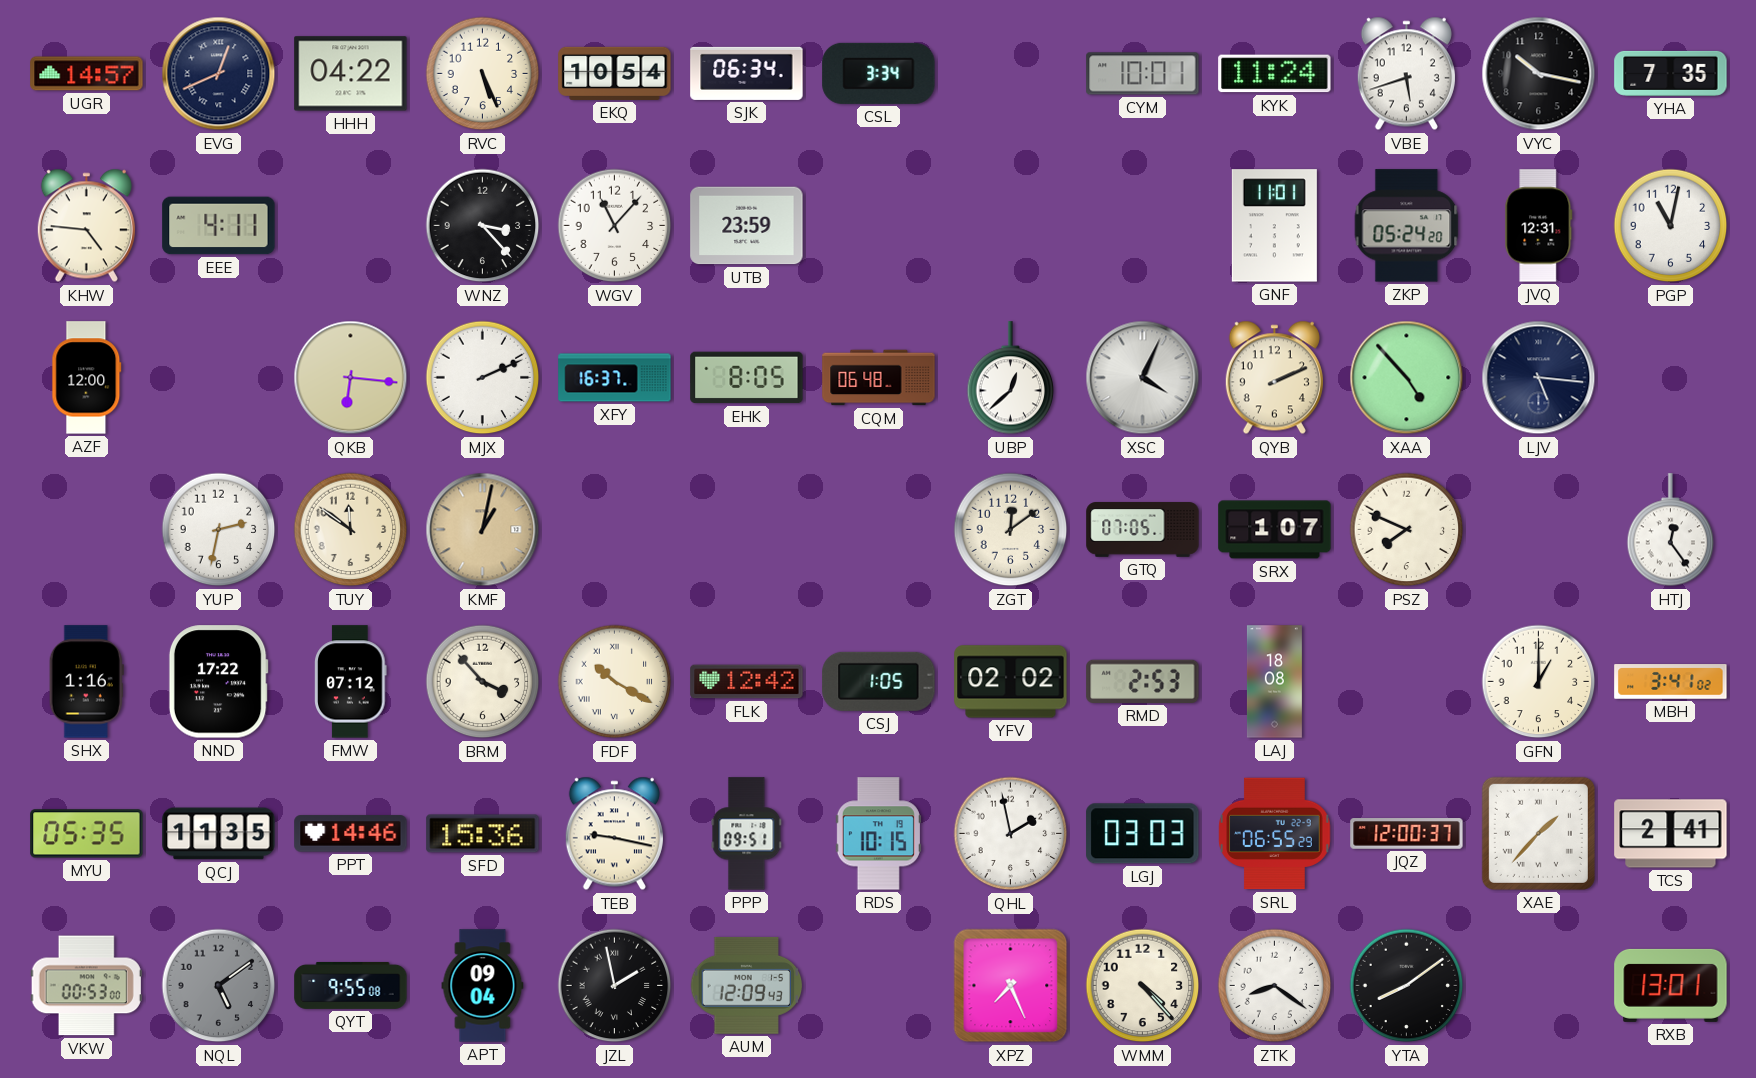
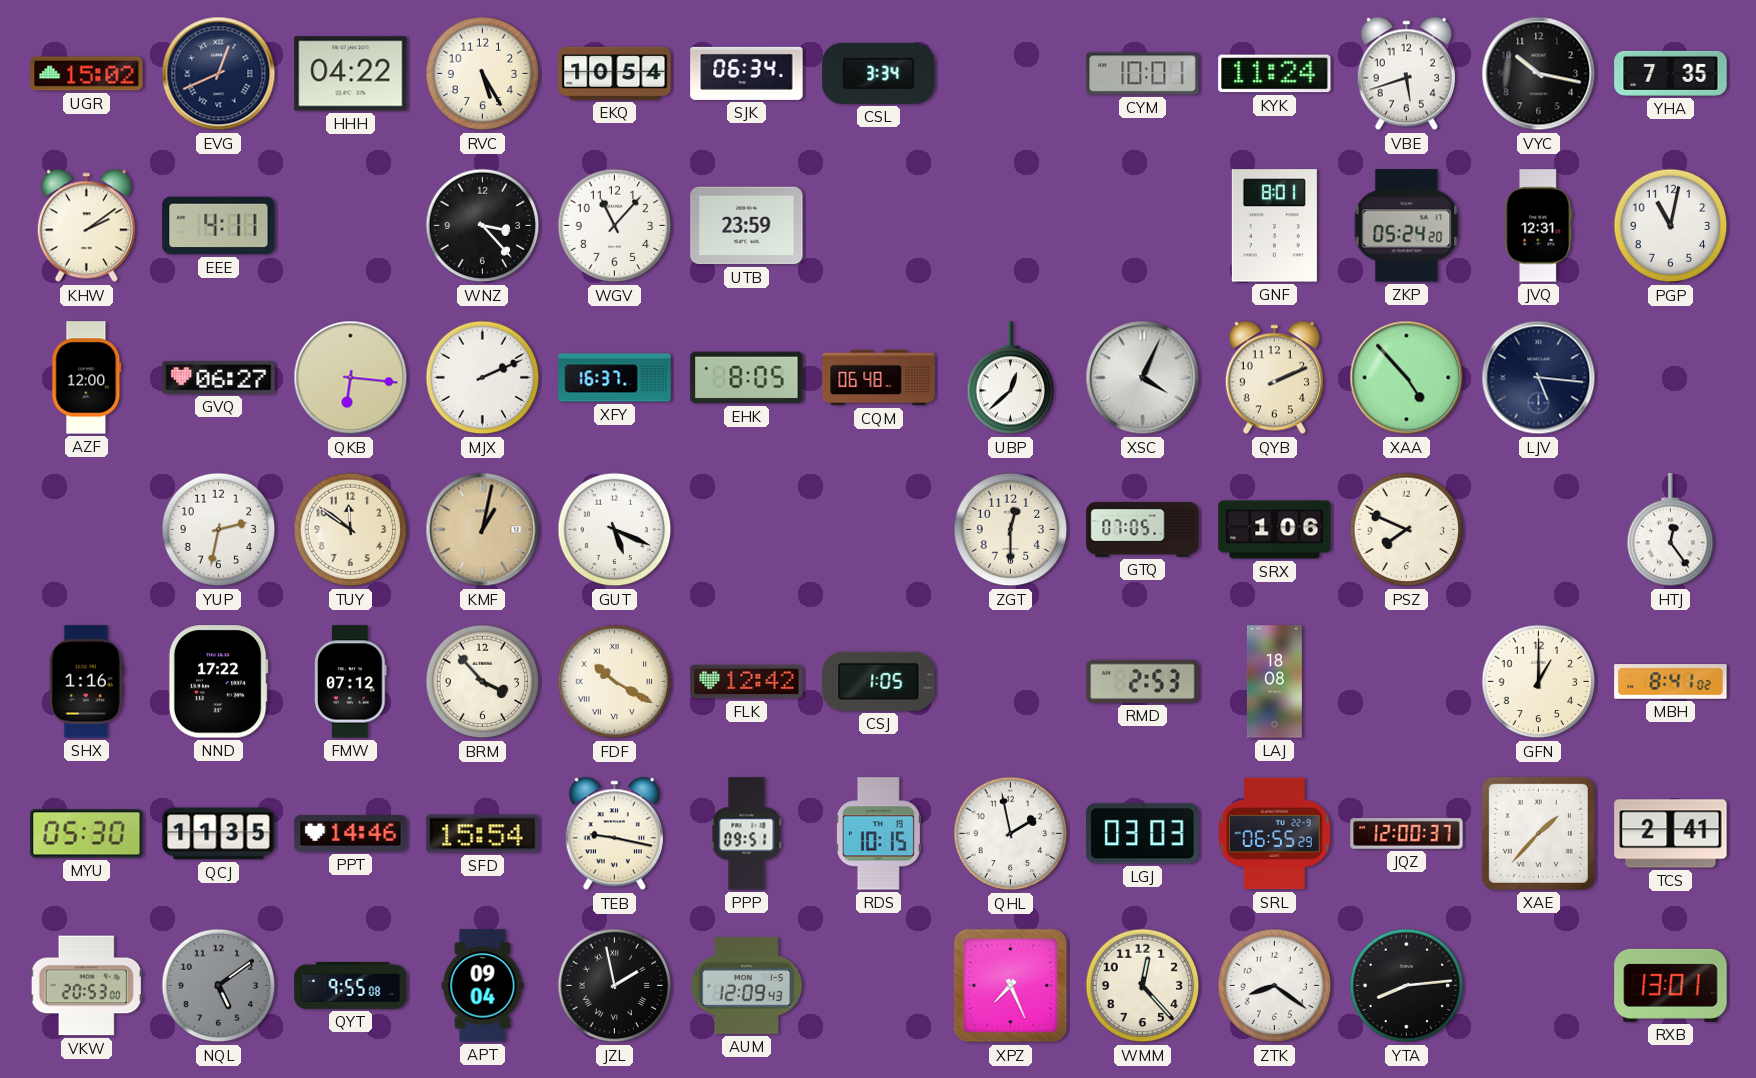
UGR: 14:57 -> 15:02
RVC: 5:26 -> 5:25
KHW: 4:46 -> 2:09
GNF: 11:01 -> 8:01
GVQ: none -> 06:27
GUT: none -> 5:19
ZGT: 12:09 -> 12:30
SRX: 1:07 -> 1:06
YFV: 02:02 -> none
MBH: 3:41 -> 8:41
MYU: 05:35 -> 05:30
SFD: 15:36 -> 15:54
VKW: 00:53 -> 20:53
WMM: 4:23 -> 12:23
YTA: 8:09 -> 8:14
